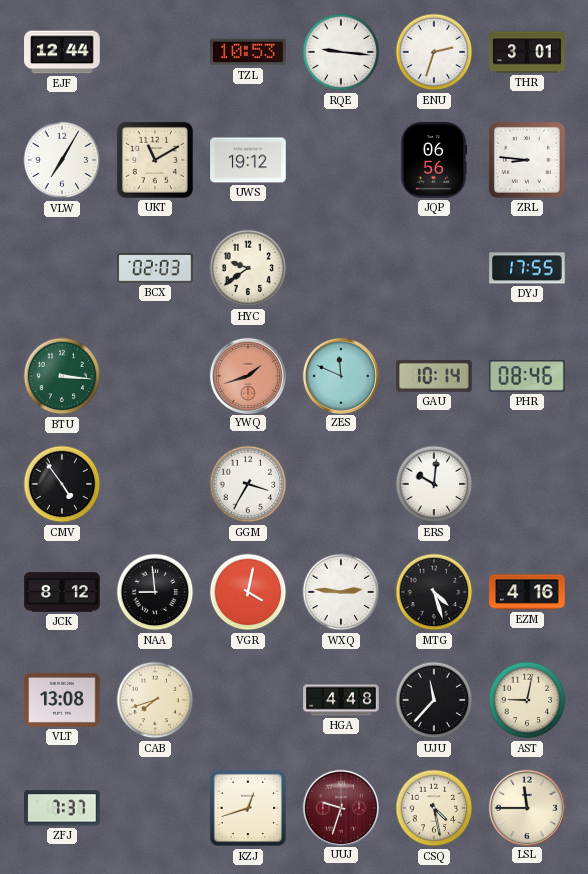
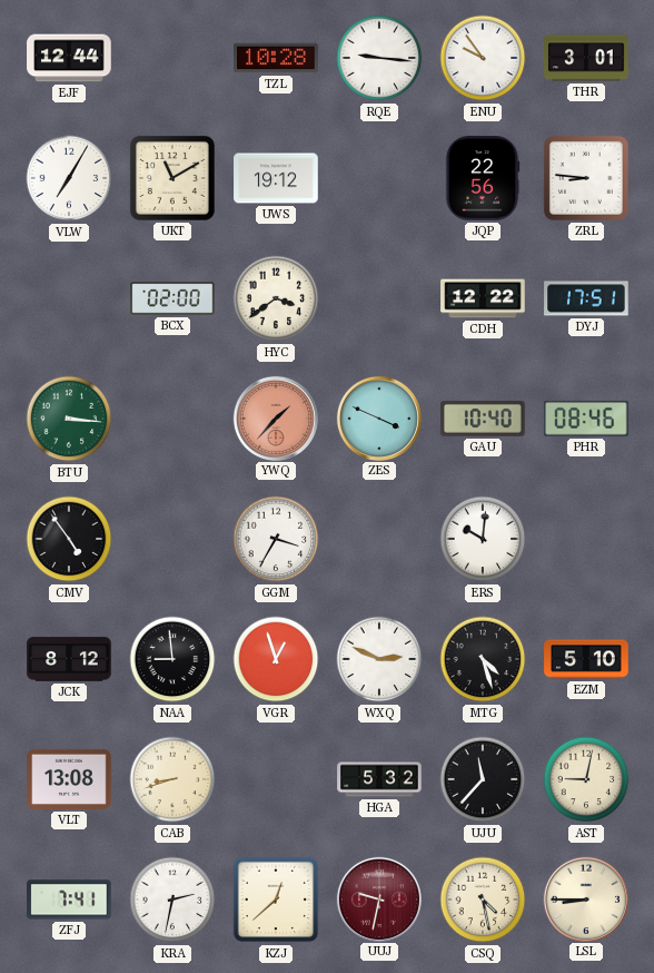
TZL: 10:53 -> 10:28
ENU: 2:33 -> 9:54
JQP: 06:56 -> 22:56
BCX: 02:03 -> 02:00
HYC: 9:39 -> 3:39
CDH: none -> 12:22
DYJ: 17:55 -> 17:51
YWQ: 1:42 -> 1:37
ZES: 11:49 -> 3:49
GAU: 10:14 -> 10:40
VGR: 4:02 -> 12:57
WXQ: 2:46 -> 2:49
EZM: 4:16 -> 5:10
CAB: 7:42 -> 8:42
HGA: 4:48 -> 5:32
ZFJ: 7:37 -> 7:41
KRA: none -> 2:32
KZJ: 12:42 -> 12:38
UUJ: 9:33 -> 9:32
LSL: 11:45 -> 8:45
